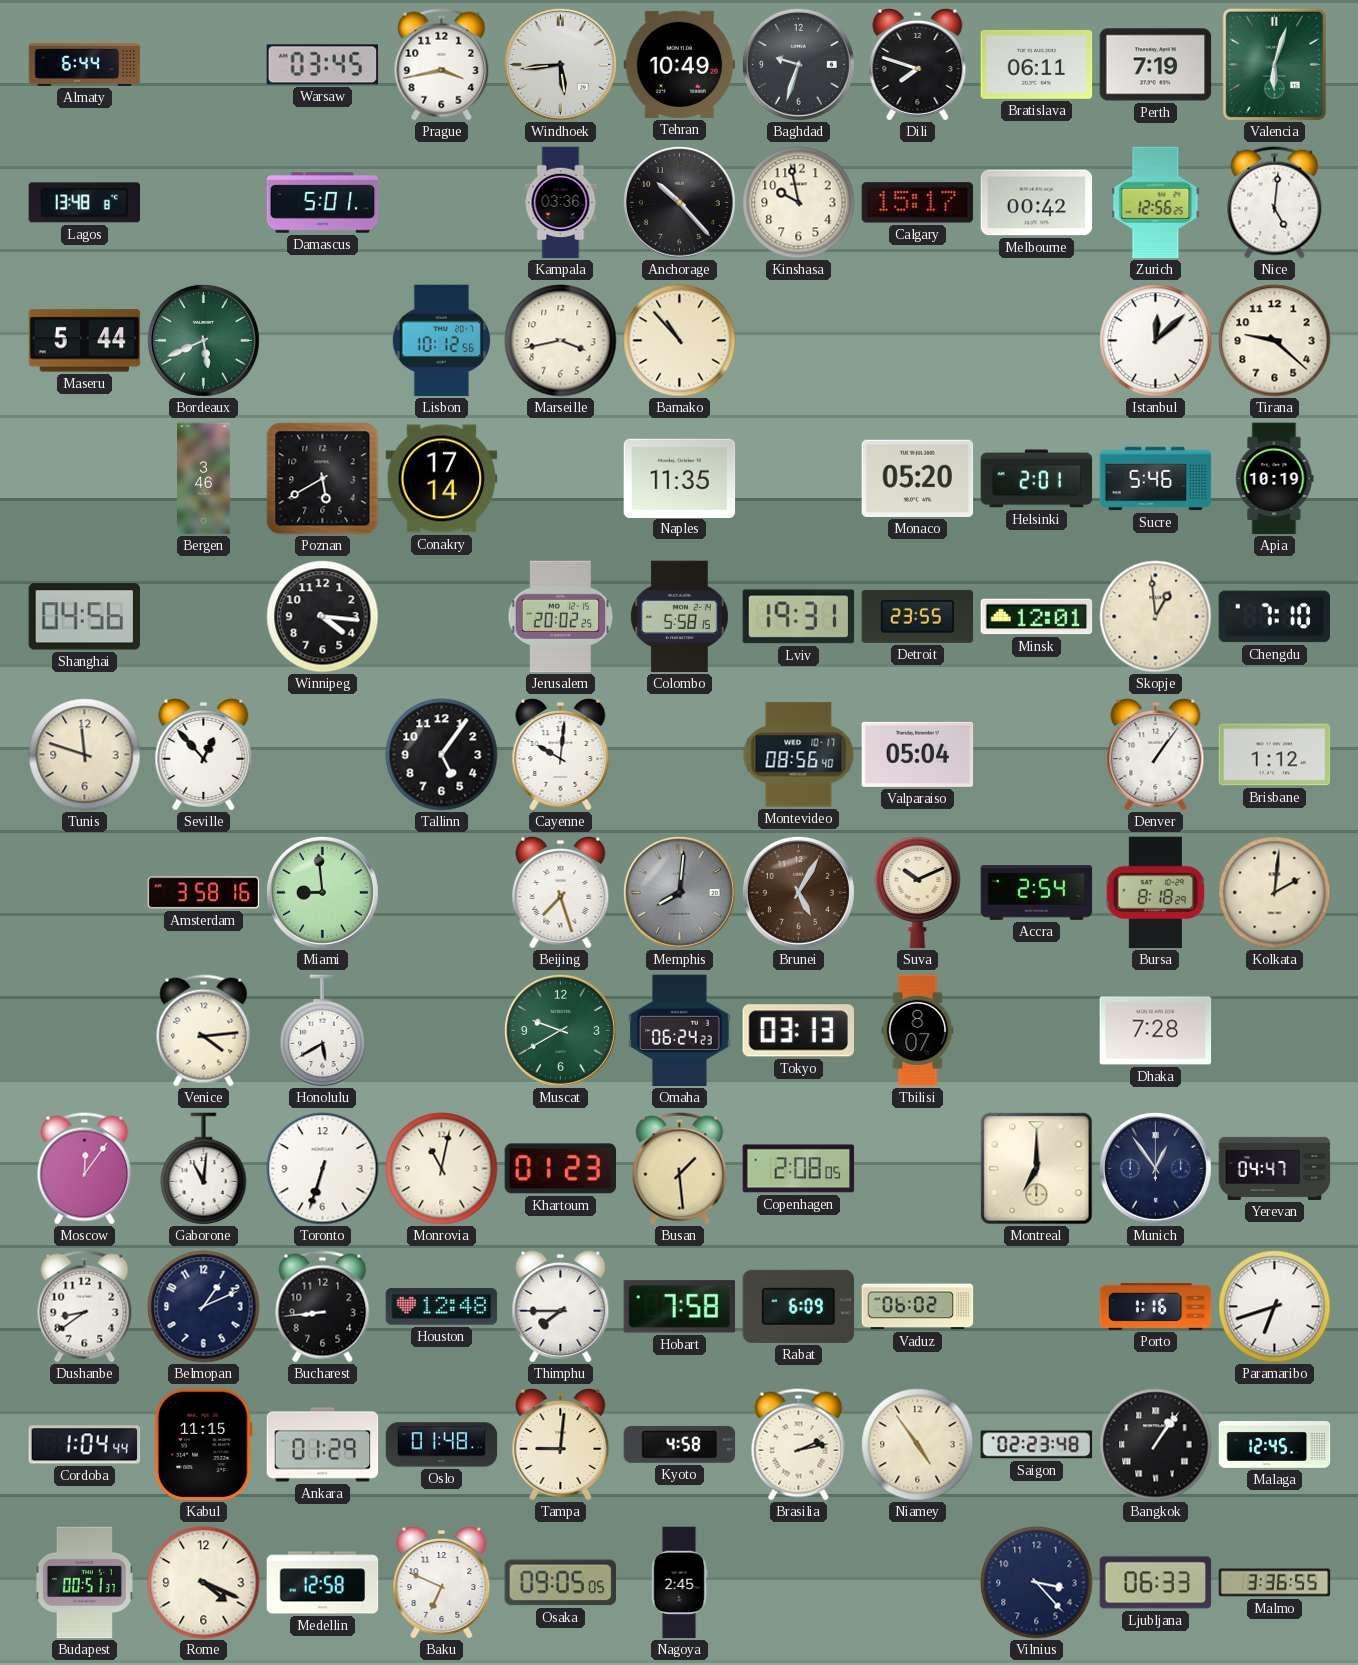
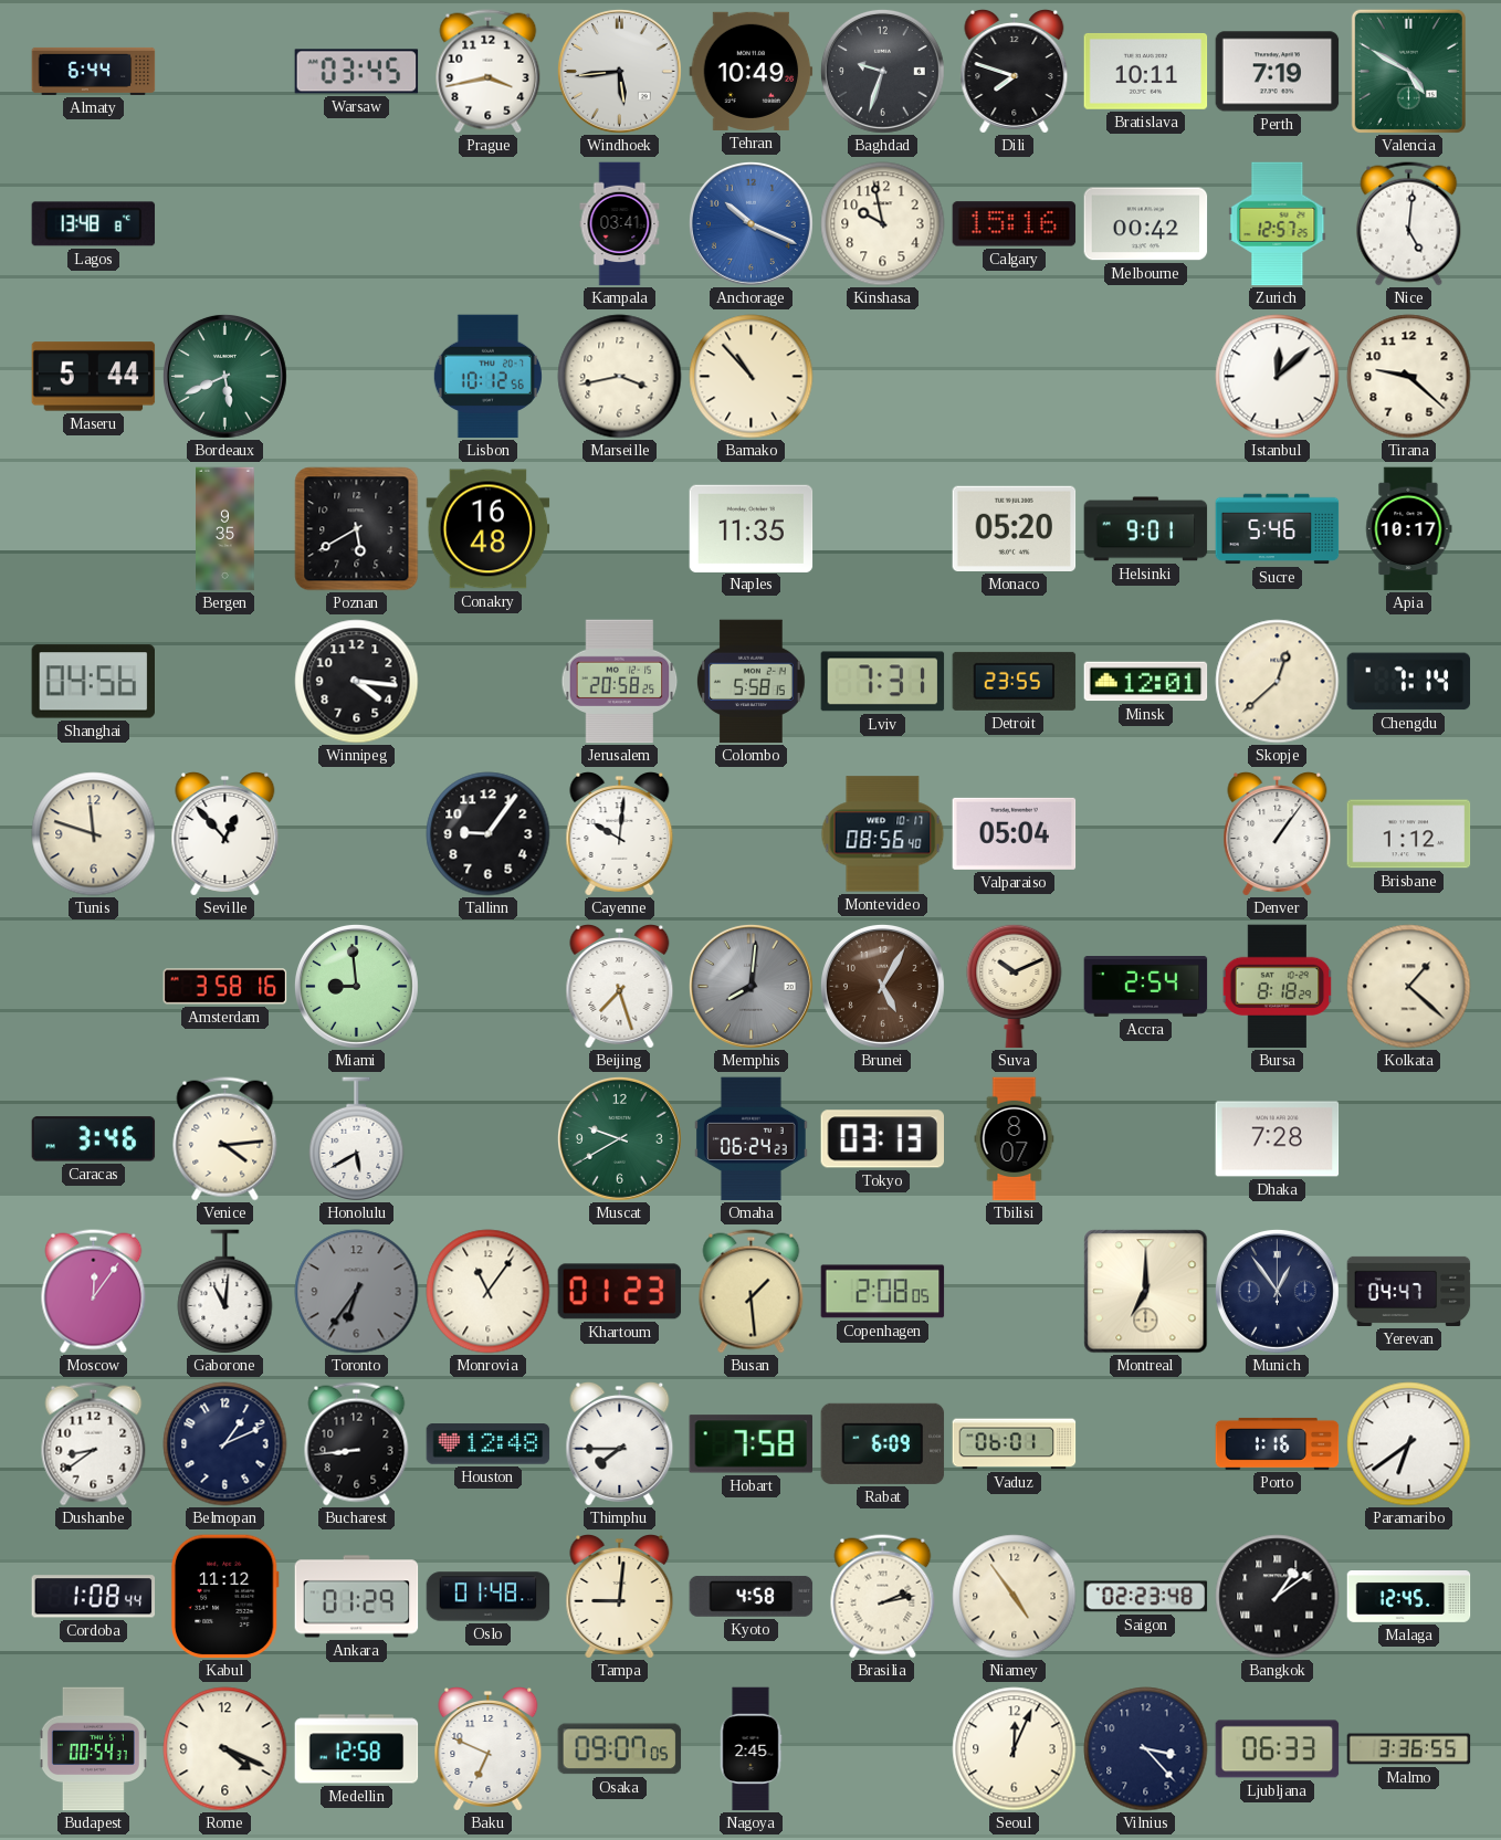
Bratislava: 06:11 -> 10:11
Valencia: 6:03 -> 4:50
Damascus: 5:01 -> none
Kampala: 03:36 -> 03:41
Anchorage: 10:23 -> 10:19
Anchorage dial: black -> blue
Calgary: 15:17 -> 15:16
Zurich: 12:56 -> 12:57
Bergen: 3:46 -> 9:35
Conakry: 17:14 -> 16:48
Helsinki: 2:01 -> 9:01
Apia: 10:19 -> 10:17
Jerusalem: 20:02 -> 20:58
Lviv: 19:31 -> 7:31
Skopje: 12:59 -> 12:38
Chengdu: 7:10 -> 7:14
Tallinn: 5:06 -> 9:06
Kolkata: 2:01 -> 1:22
Caracas: none -> 3:46
Toronto: 6:33 -> 6:36
Toronto dial: white -> grey
Monrovia: 11:02 -> 11:06
Vaduz: 06:02 -> 06:01
Paramaribo: 6:42 -> 6:39
Cordoba: 1:04 -> 1:08
Kabul: 11:15 -> 11:12
Bangkok: 1:06 -> 1:09
Budapest: 00:51 -> 00:54
Osaka: 09:05 -> 09:07
Seoul: none -> 12:04
